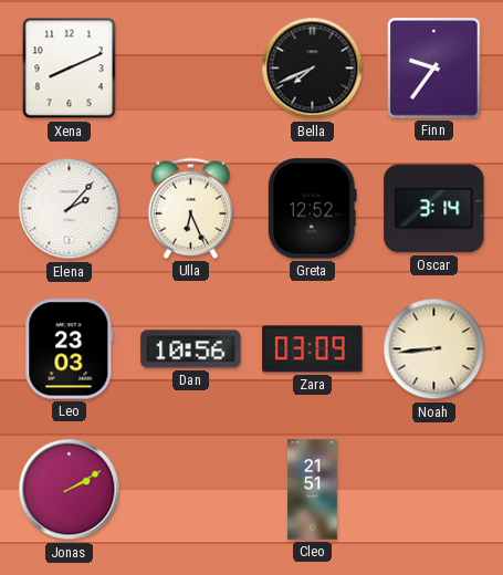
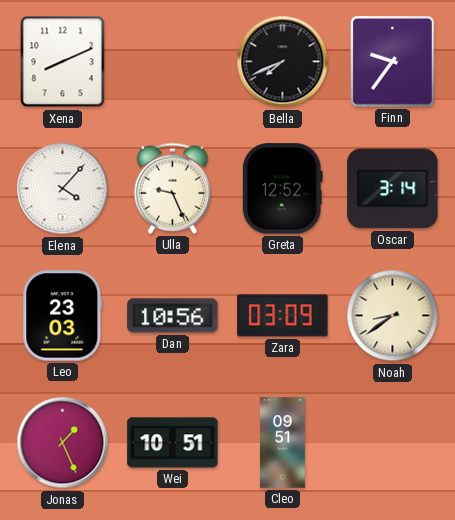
Elena: 2:07 -> 4:07
Ulla: 6:26 -> 9:26
Noah: 8:44 -> 8:39
Jonas: 2:10 -> 1:26
Wei: none -> 10:51
Cleo: 21:51 -> 09:51
